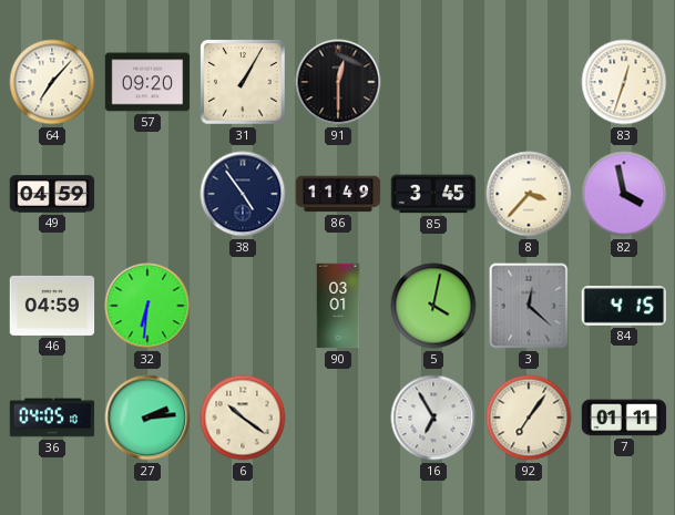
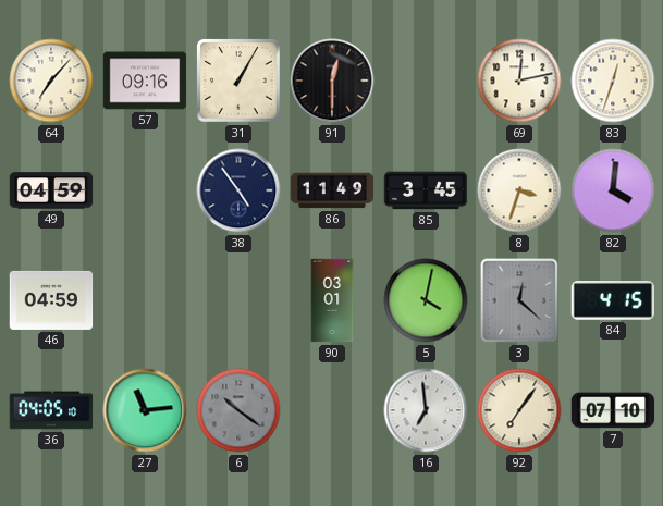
57: 09:20 -> 09:16
69: none -> 12:13
8: 3:37 -> 3:33
82: 3:58 -> 4:01
32: 6:31 -> none
27: 2:14 -> 11:14
6 dial: cream -> grey
16: 6:55 -> 6:59
7: 01:11 -> 07:10
